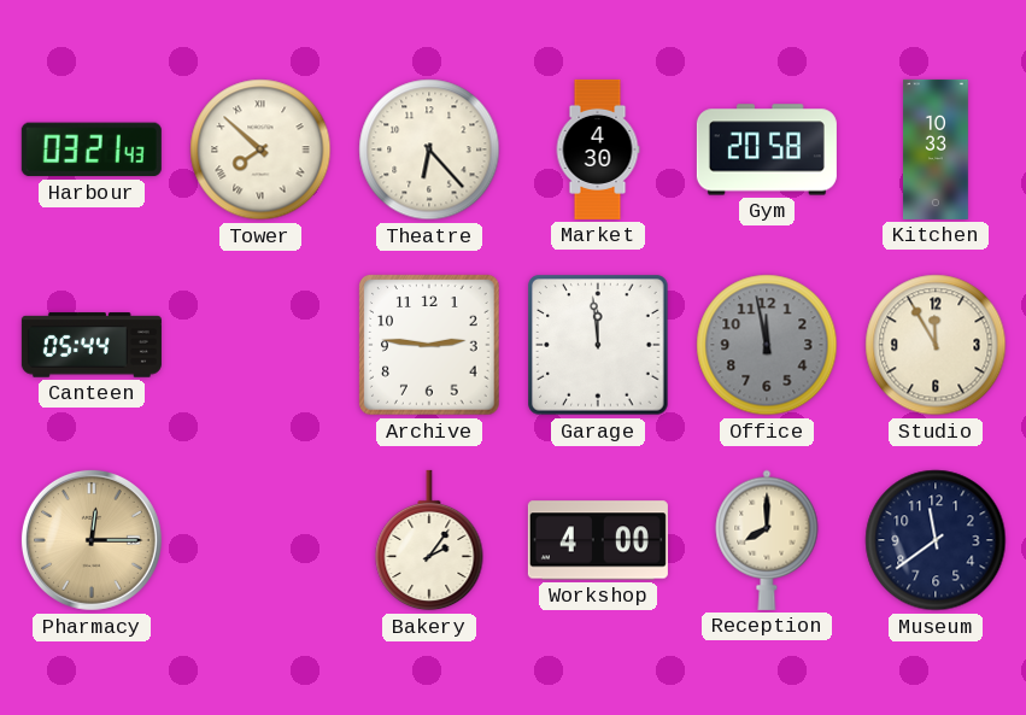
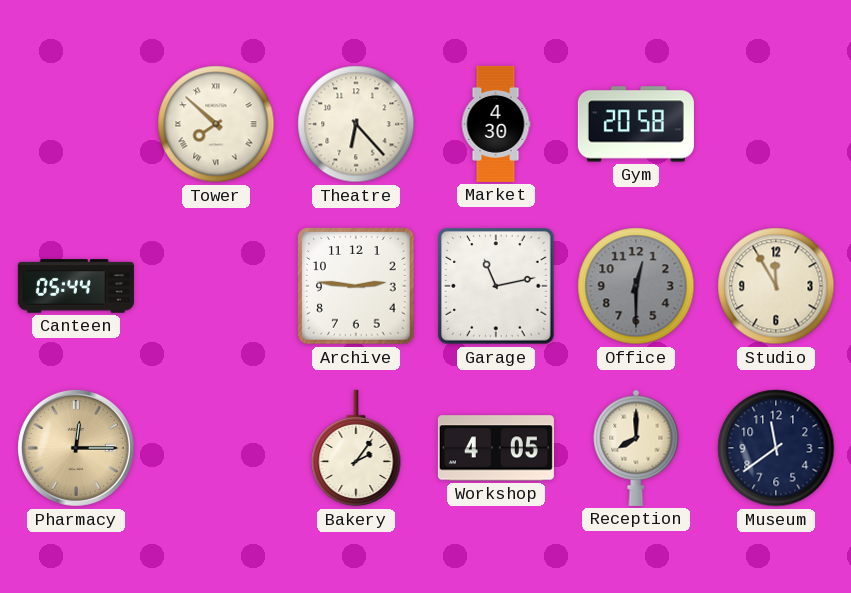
Harbour: 03:21 -> none
Kitchen: 10:33 -> none
Garage: 11:59 -> 11:13
Office: 11:58 -> 12:30
Workshop: 4:00 -> 4:05
